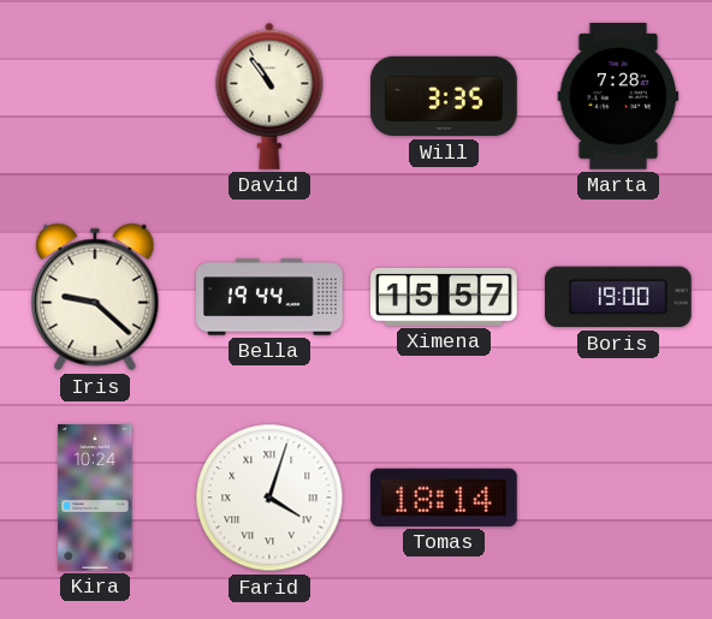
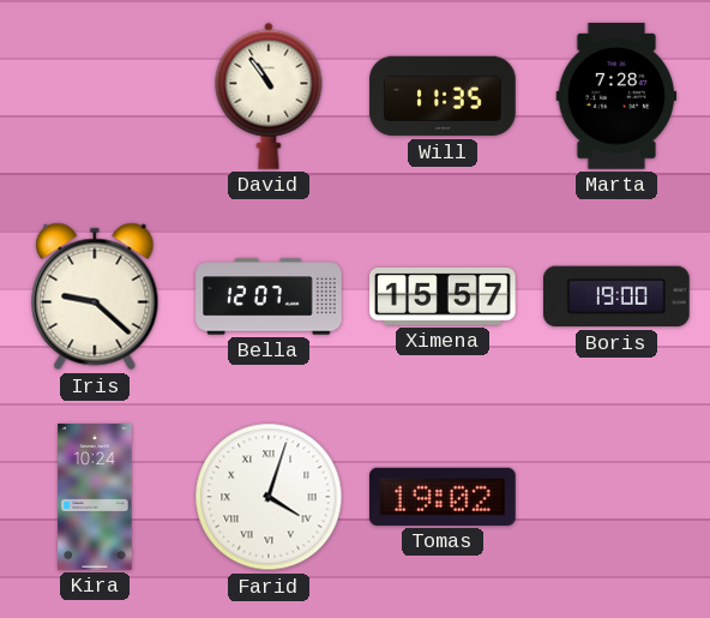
Will: 3:35 -> 11:35
Bella: 19:44 -> 12:07
Tomas: 18:14 -> 19:02
